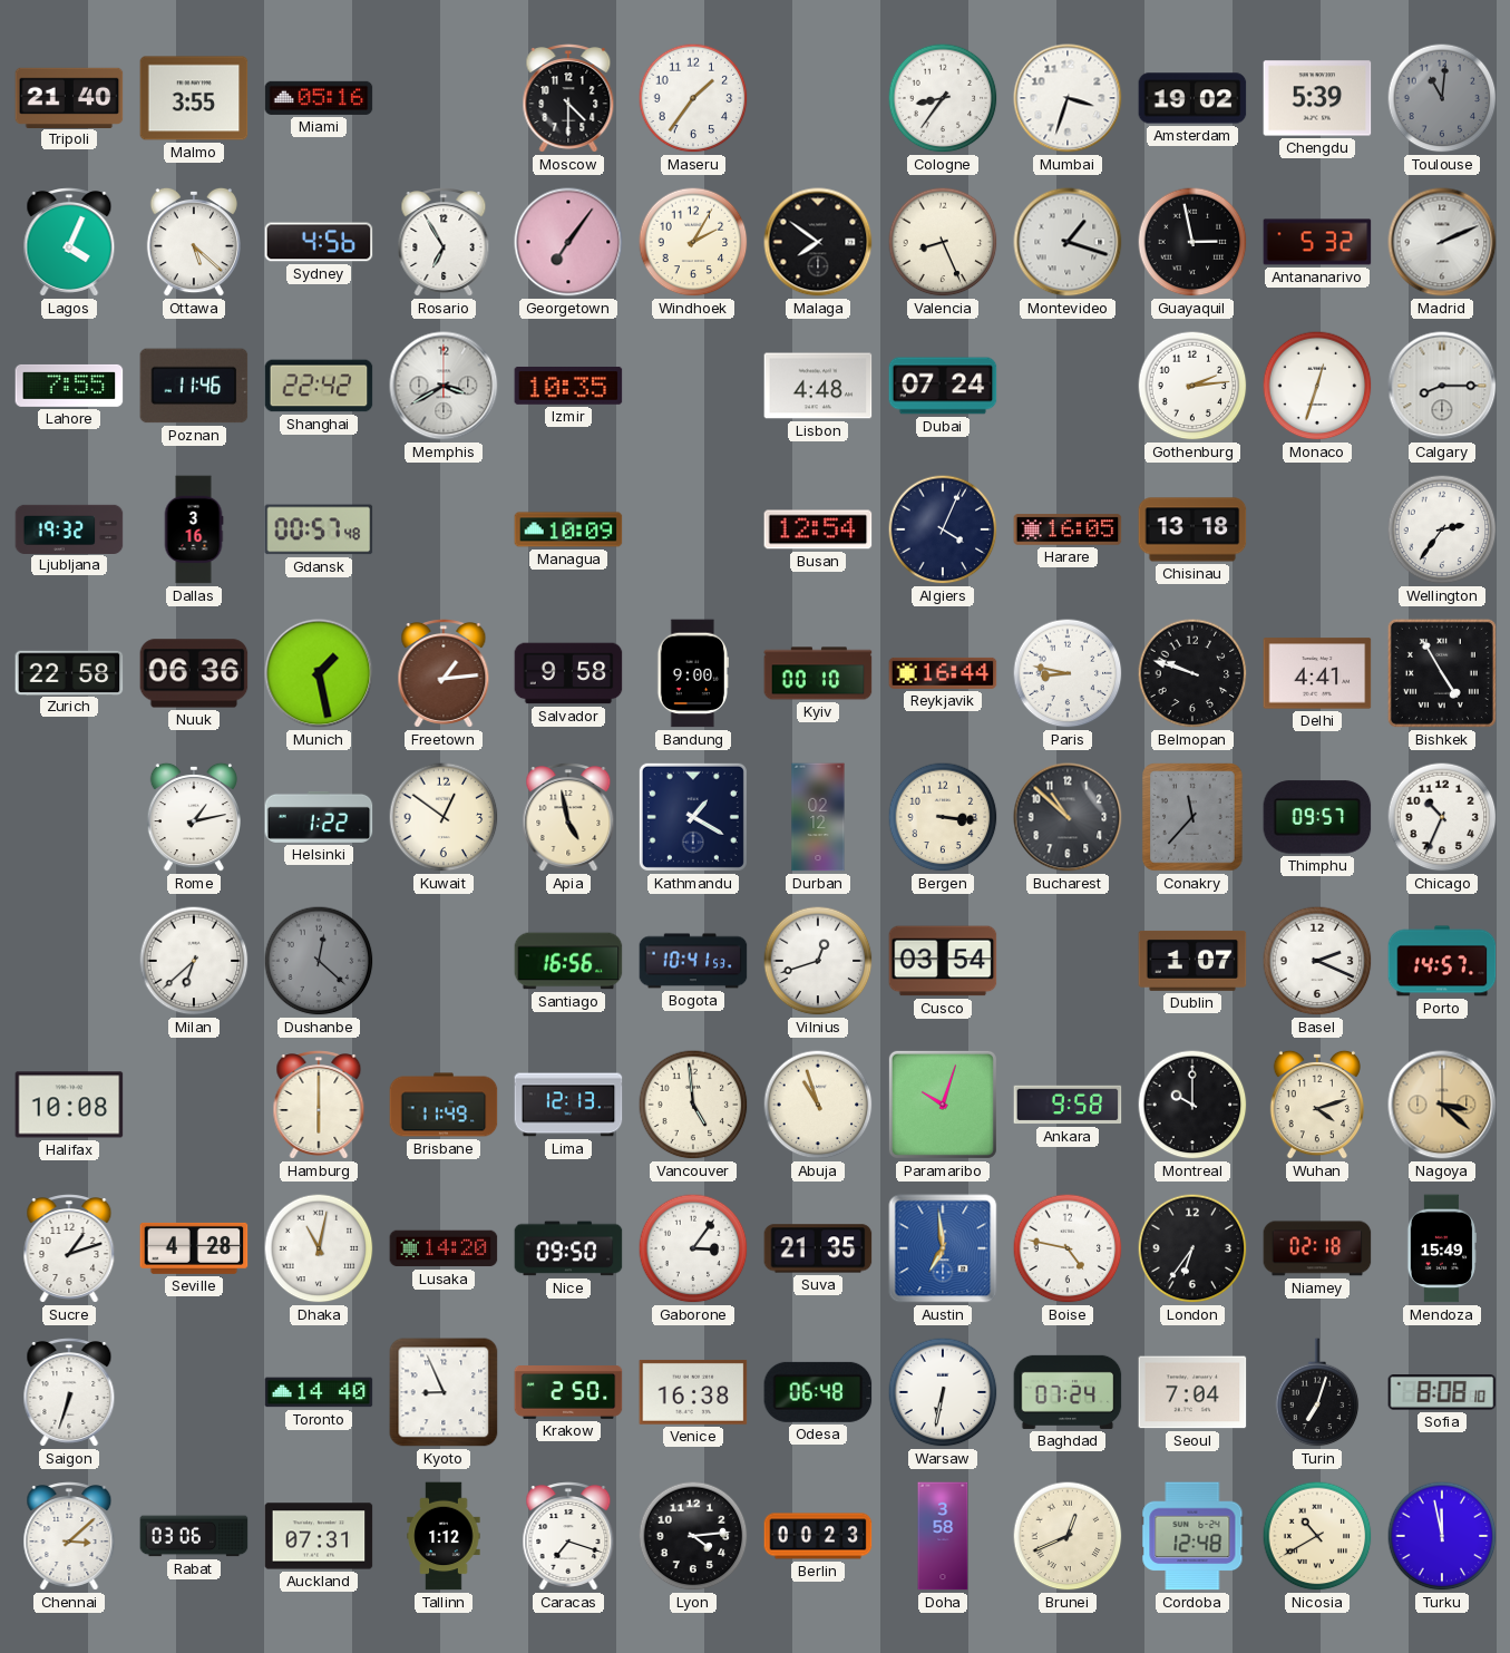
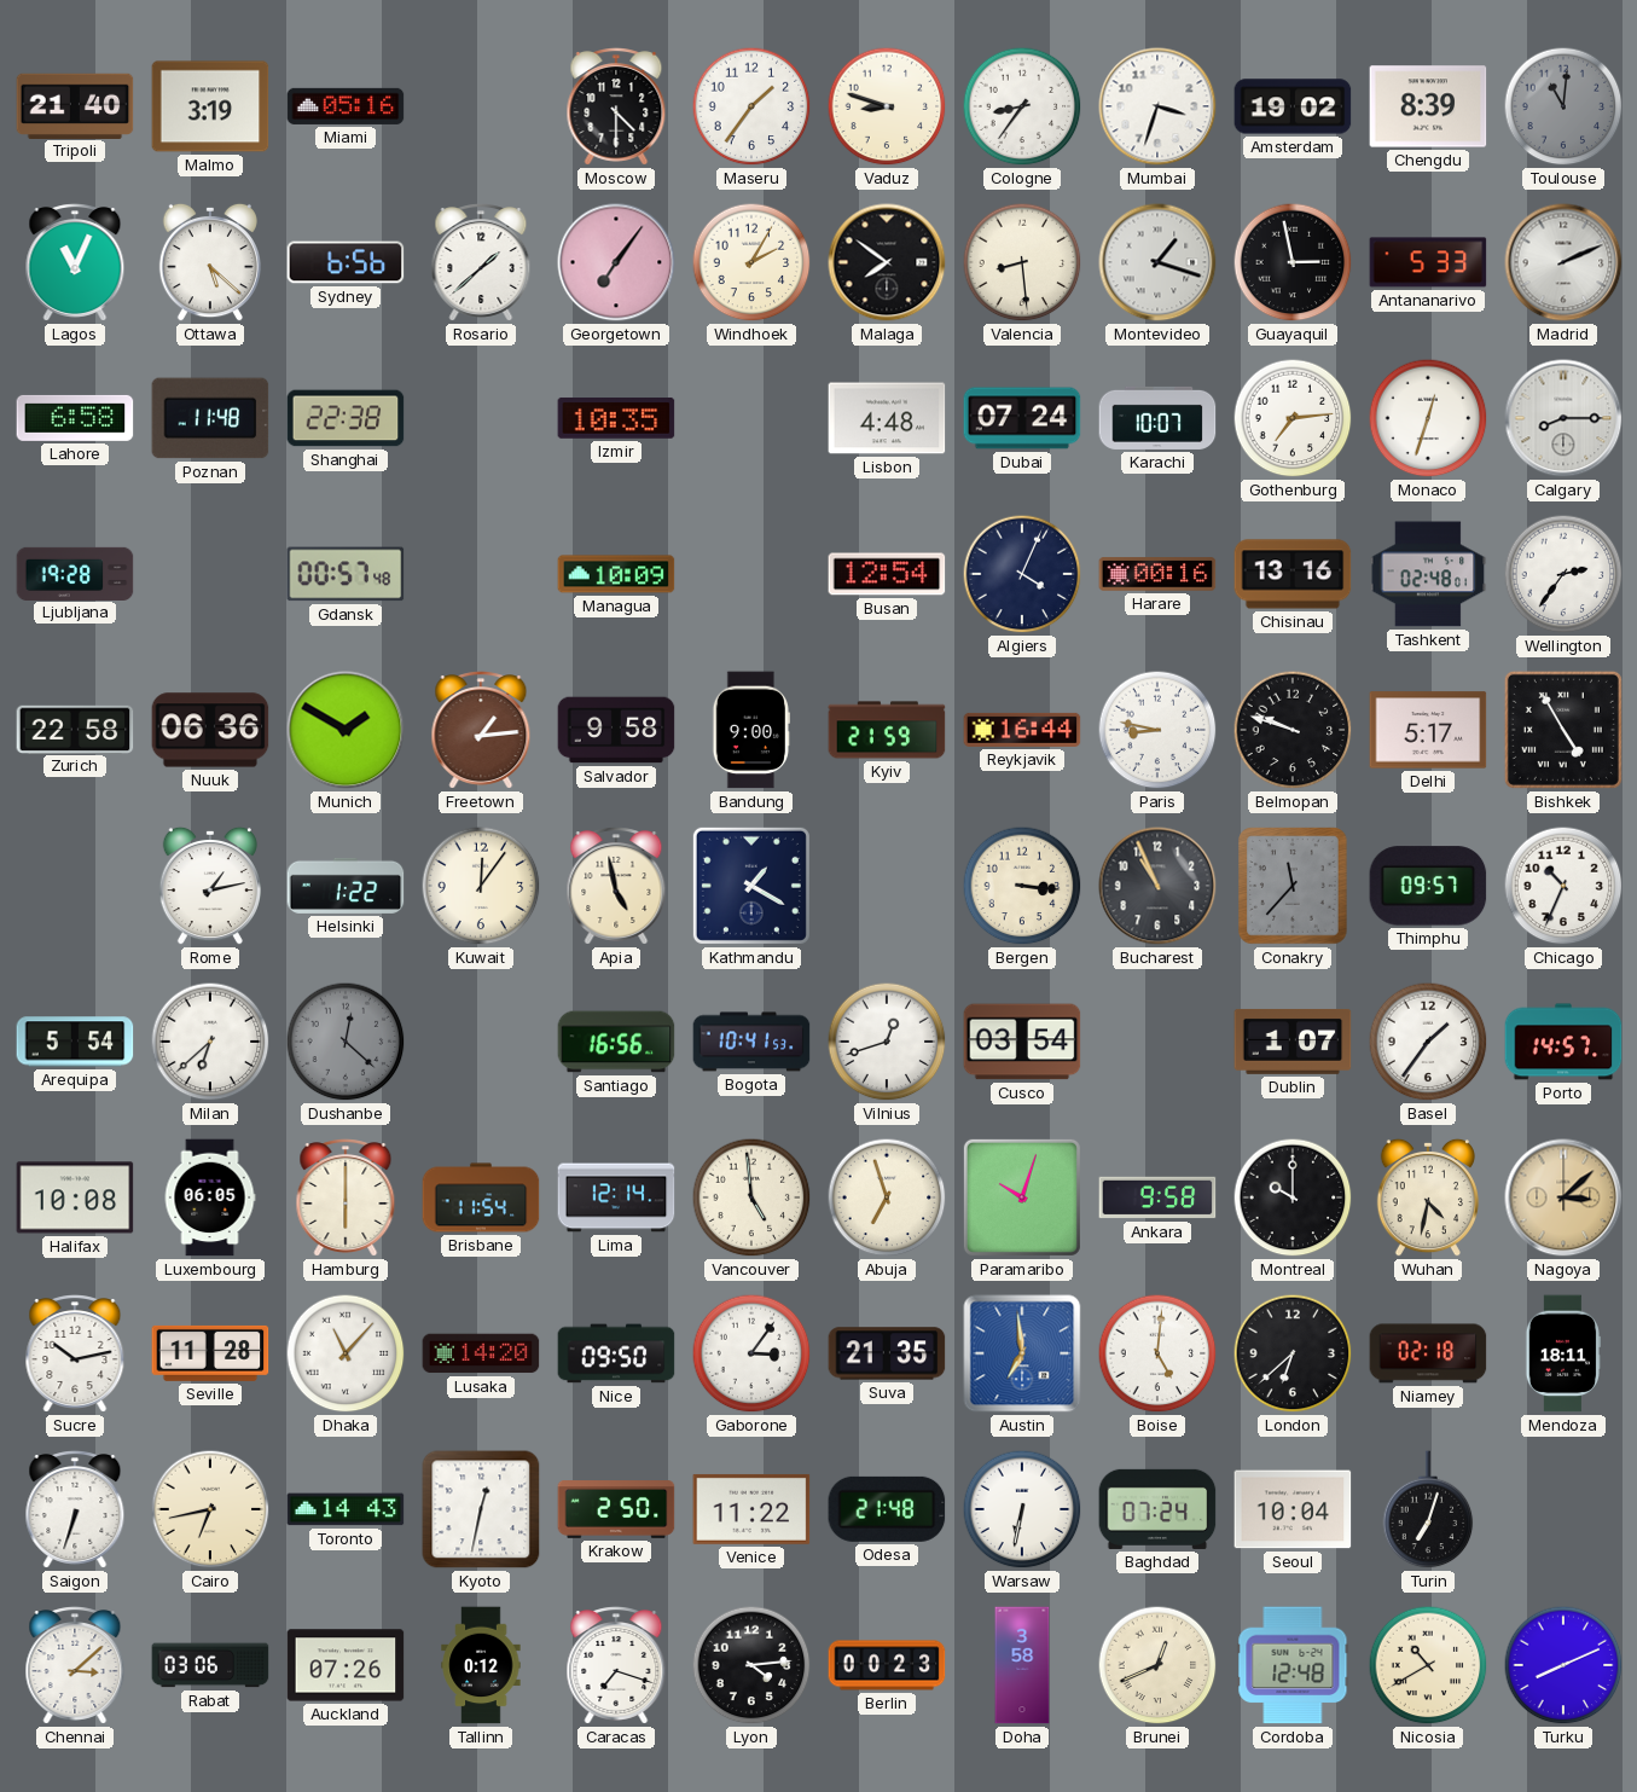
Malmo: 3:55 -> 3:19
Vaduz: none -> 8:48
Chengdu: 5:39 -> 8:39
Lagos: 4:04 -> 11:04
Sydney: 4:56 -> 6:56
Rosario: 6:55 -> 1:38
Valencia: 8:26 -> 8:29
Antananarivo: 5:32 -> 5:33
Lahore: 7:55 -> 6:58
Poznan: 11:46 -> 11:48
Shanghai: 22:42 -> 22:38
Memphis: 3:40 -> none
Karachi: none -> 10:07
Gothenburg: 2:14 -> 7:14
Ljubljana: 19:32 -> 19:28
Dallas: 3:16 -> none
Harare: 16:05 -> 00:16
Chisinau: 13:18 -> 13:16
Tashkent: none -> 02:48
Munich: 1:28 -> 1:50
Kyiv: 00:10 -> 21:59
Delhi: 4:41 -> 5:17
Kuwait: 12:51 -> 12:06
Durban: 02:12 -> none
Bucharest: 10:52 -> 10:56
Arequipa: none -> 5:54
Basel: 2:19 -> 1:36
Luxembourg: none -> 06:05
Brisbane: 11:49 -> 11:54
Lima: 12:13 -> 12:14
Abuja: 10:57 -> 6:57
Wuhan: 4:12 -> 4:32
Nagoya: 3:22 -> 3:08
Sucre: 1:12 -> 10:13
Seville: 4:28 -> 11:28
Dhaka: 11:02 -> 11:07
Boise: 4:47 -> 5:01
London: 6:36 -> 6:38
Mendoza: 15:49 -> 18:11
Cairo: none -> 6:43
Toronto: 14:40 -> 14:43
Kyoto: 8:56 -> 12:32
Venice: 16:38 -> 11:22
Odesa: 06:48 -> 21:48
Seoul: 7:04 -> 10:04
Sofia: 8:08 -> none
Auckland: 07:31 -> 07:26
Tallinn: 1:12 -> 0:12
Turku: 11:58 -> 8:11
